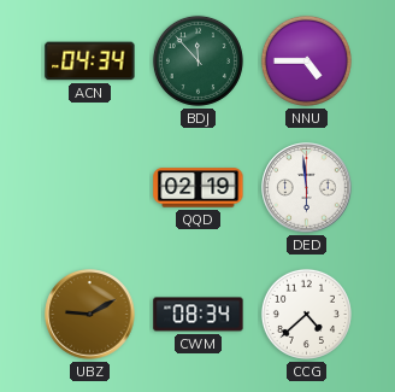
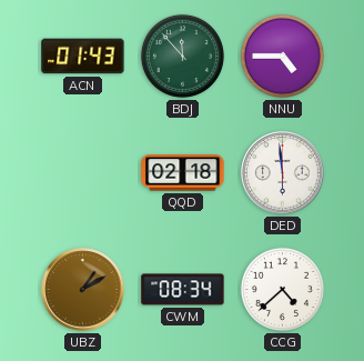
ACN: 04:34 -> 01:43
QQD: 02:19 -> 02:18
UBZ: 9:10 -> 1:10
